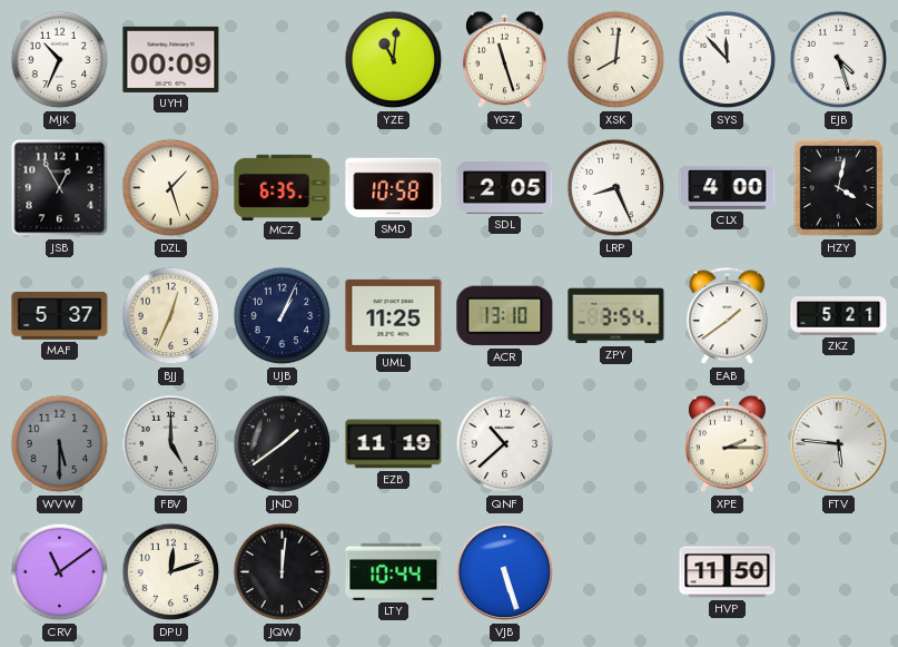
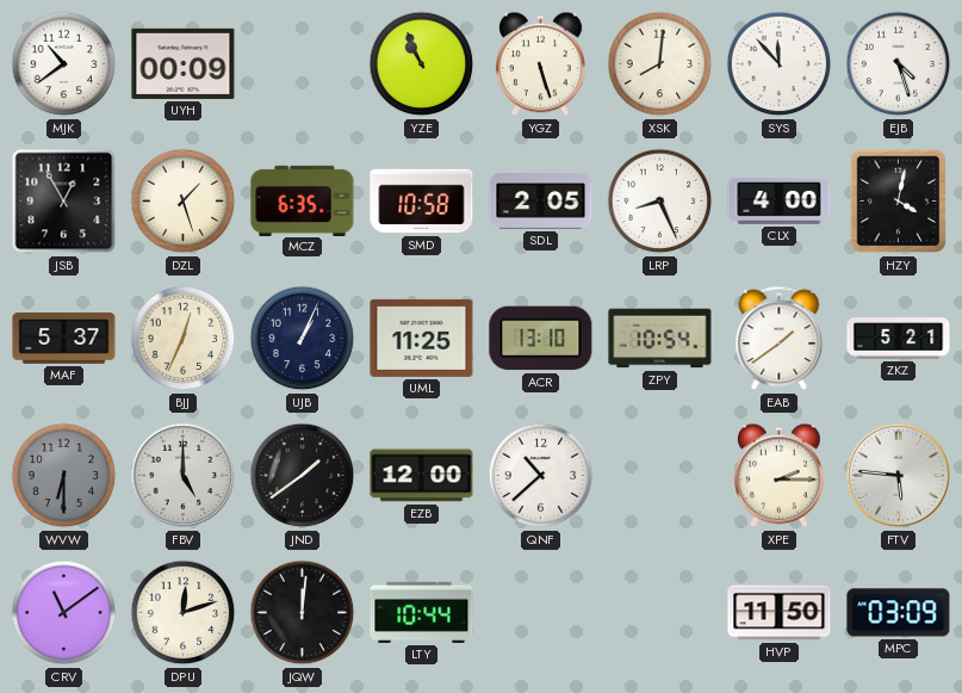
MJK: 10:34 -> 10:39
YZE: 11:01 -> 10:56
YGZ: 11:27 -> 5:27
ZPY: 3:54 -> 10:54
WVW: 5:30 -> 6:30
EZB: 11:19 -> 12:00
VJB: 5:27 -> none
MPC: none -> 03:09
